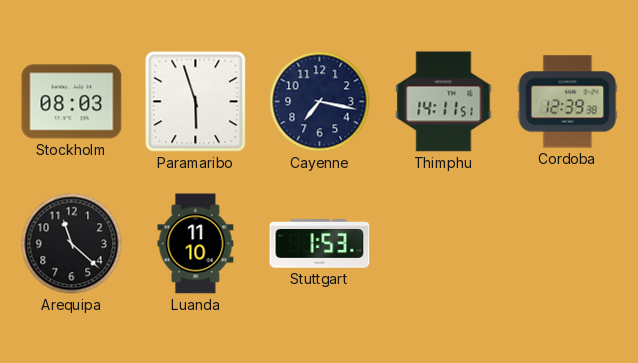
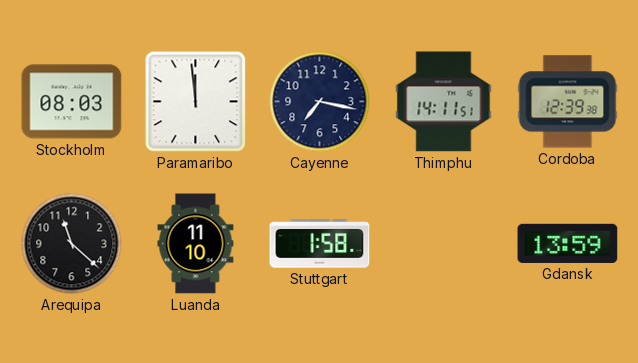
Paramaribo: 5:57 -> 11:59
Stuttgart: 1:53 -> 1:58
Gdansk: none -> 13:59
